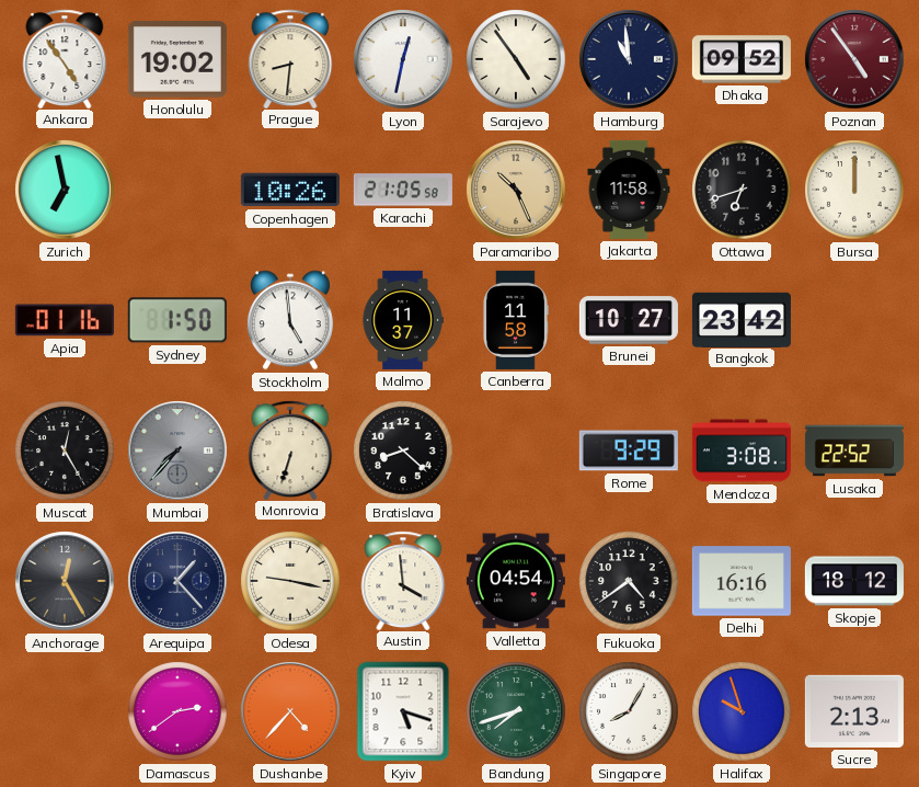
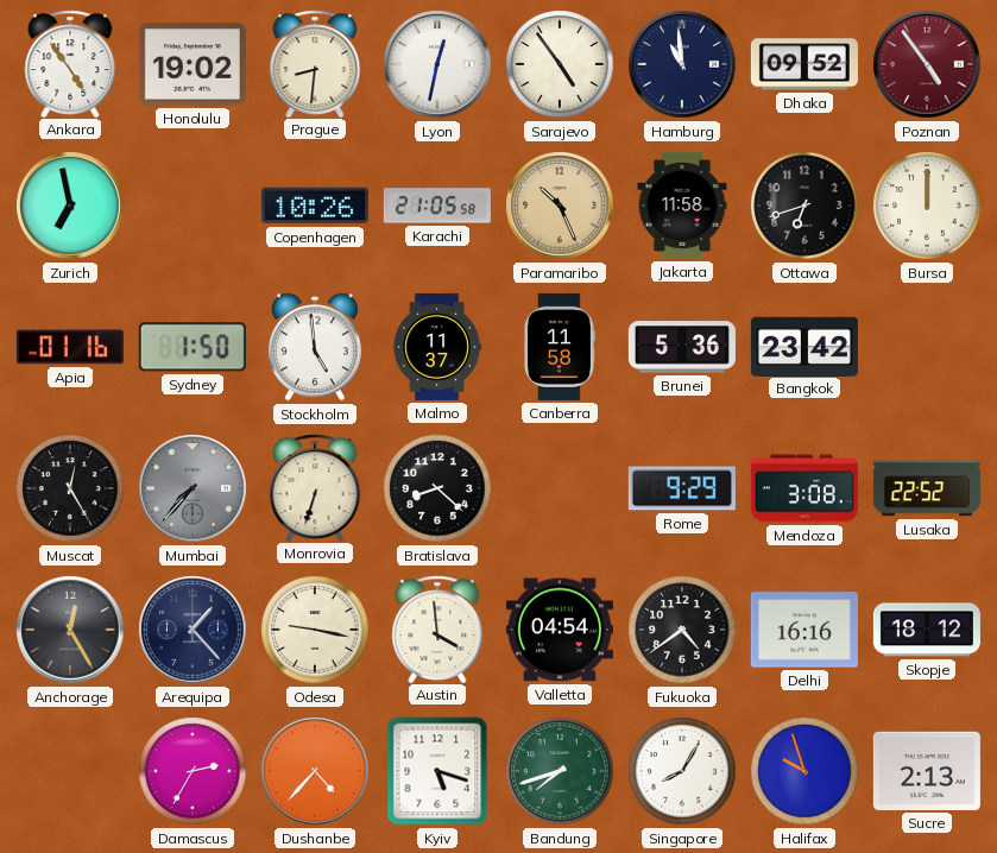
Brunei: 10:27 -> 5:36
Damascus: 2:39 -> 2:35
